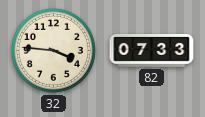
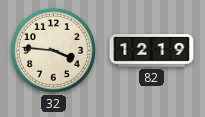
82: 07:33 -> 12:19
